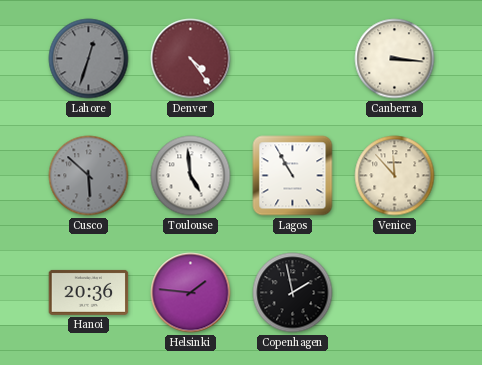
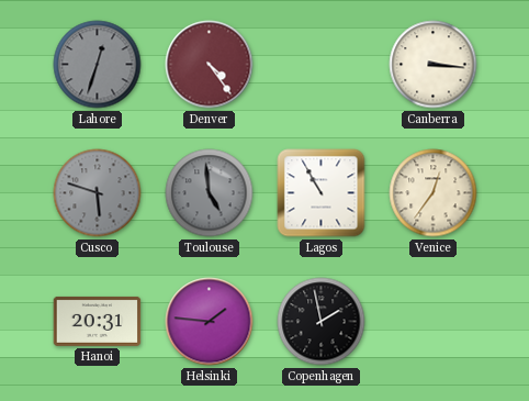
Cusco: 5:52 -> 5:48
Toulouse dial: white -> grey
Venice: 11:53 -> 12:36
Hanoi: 20:36 -> 20:31
